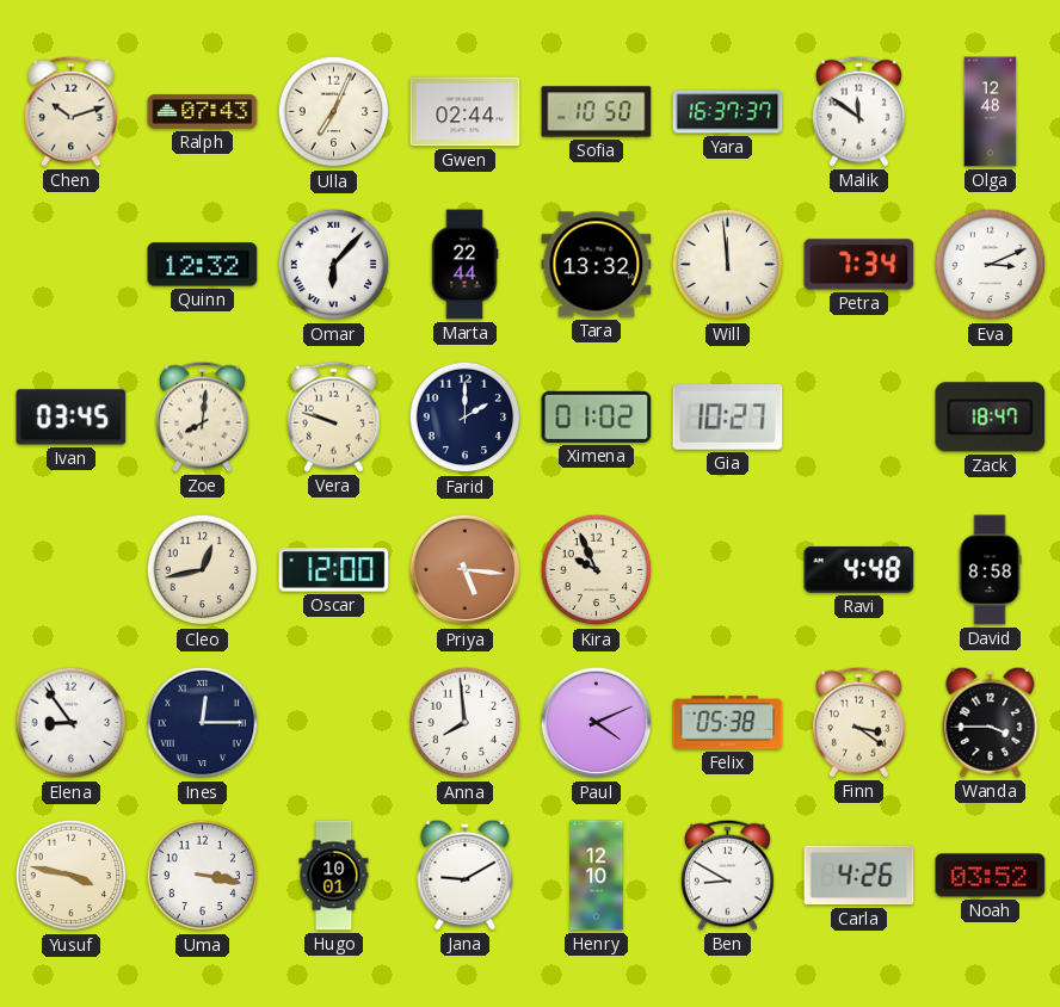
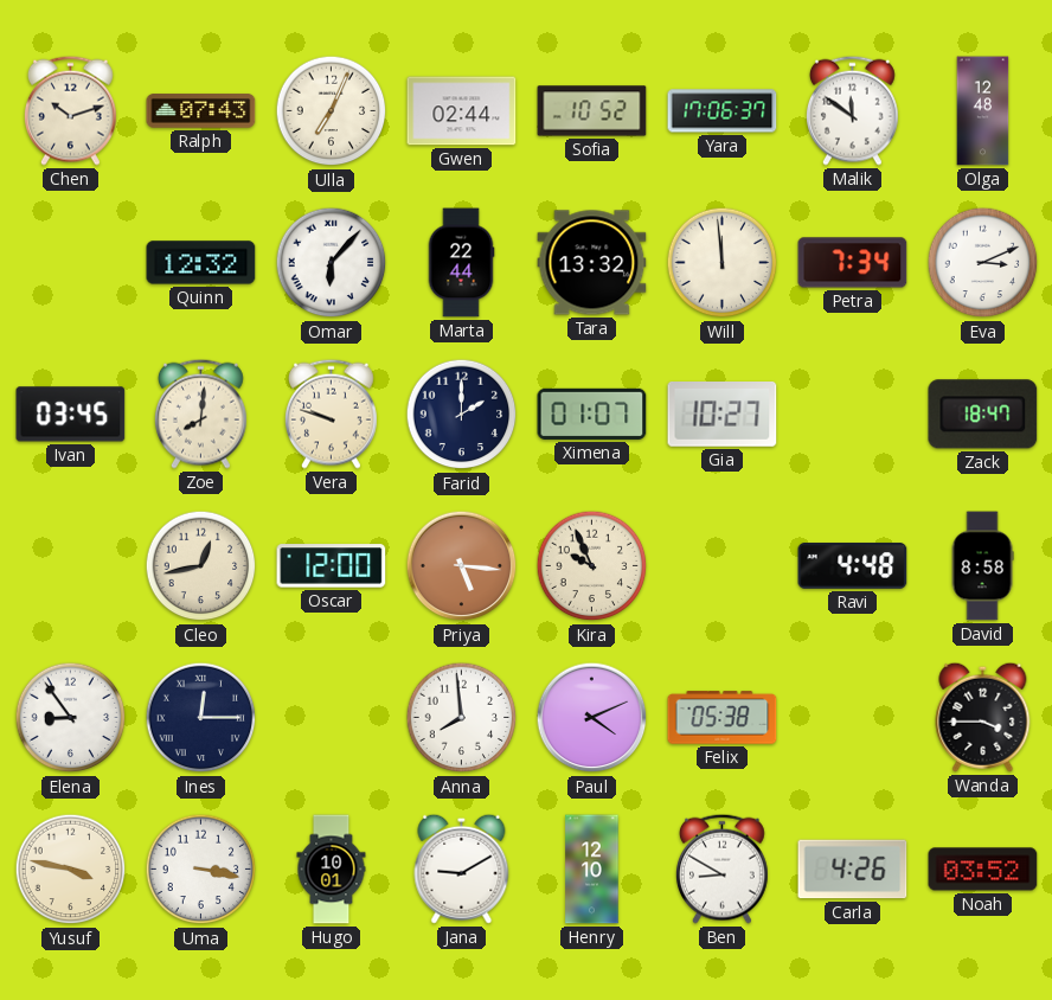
Sofia: 10:50 -> 10:52
Yara: 16:37 -> 17:06
Ximena: 01:02 -> 01:07
Finn: 3:21 -> none
